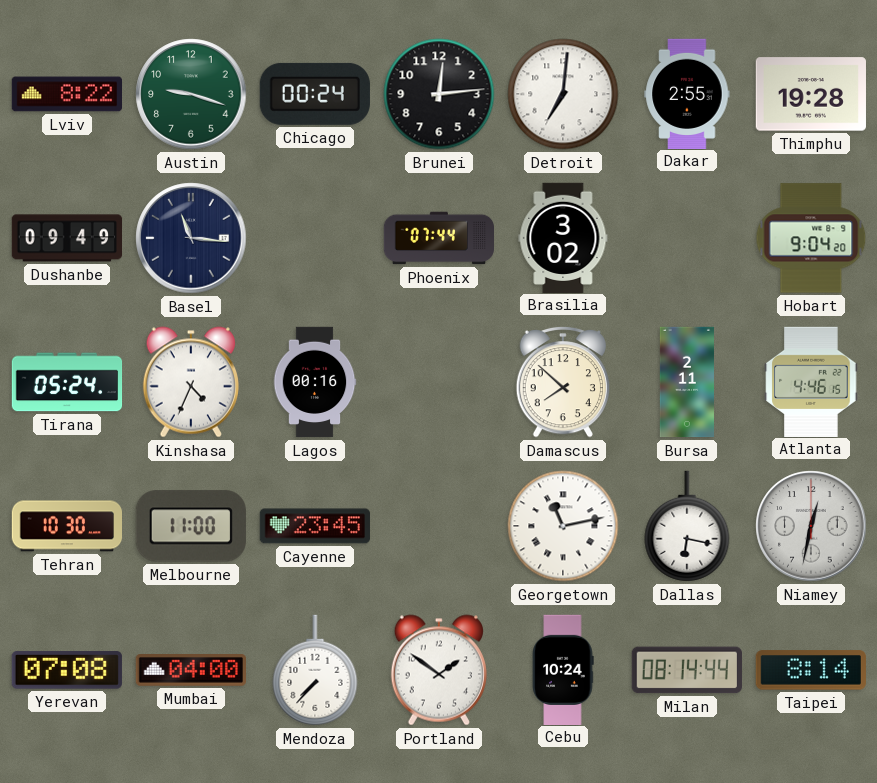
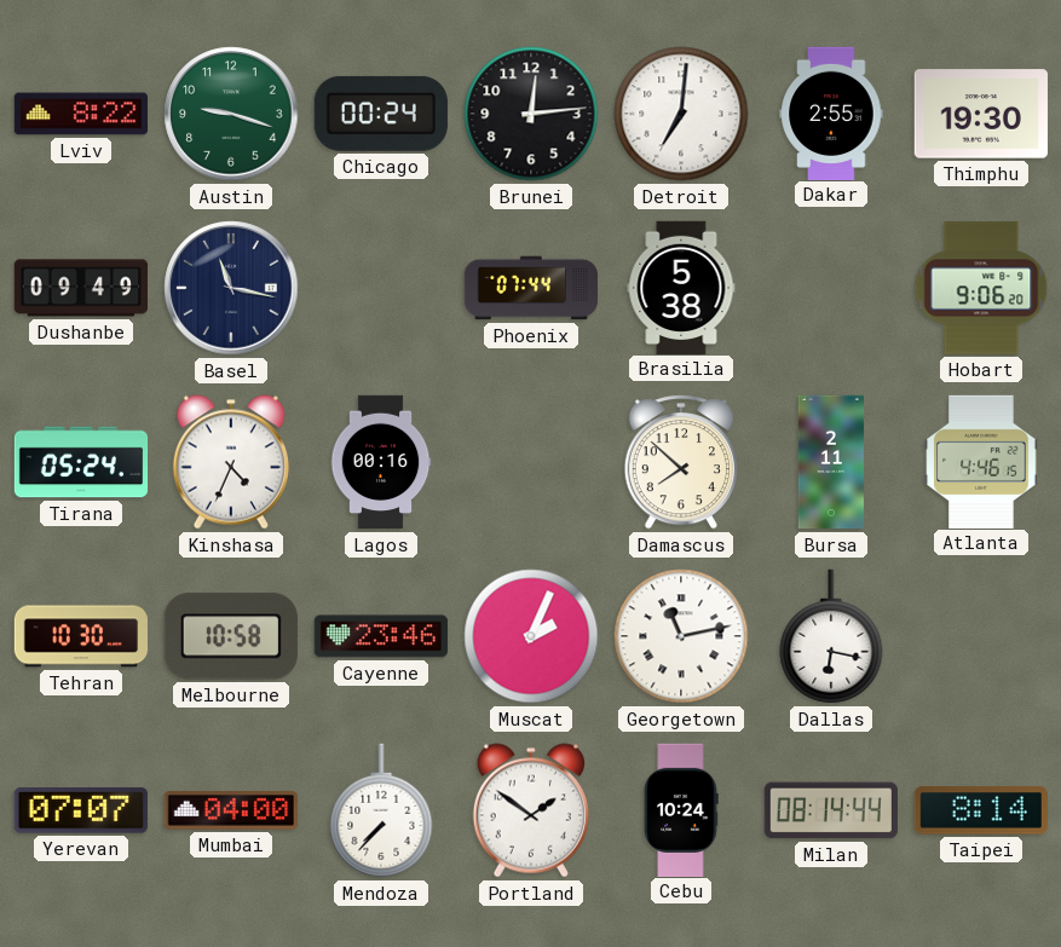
Thimphu: 19:28 -> 19:30
Basel: 11:16 -> 11:17
Brasilia: 3:02 -> 5:38
Hobart: 9:04 -> 9:06
Melbourne: 11:00 -> 10:58
Cayenne: 23:45 -> 23:46
Muscat: none -> 2:04
Niamey: 12:32 -> none
Yerevan: 07:08 -> 07:07
